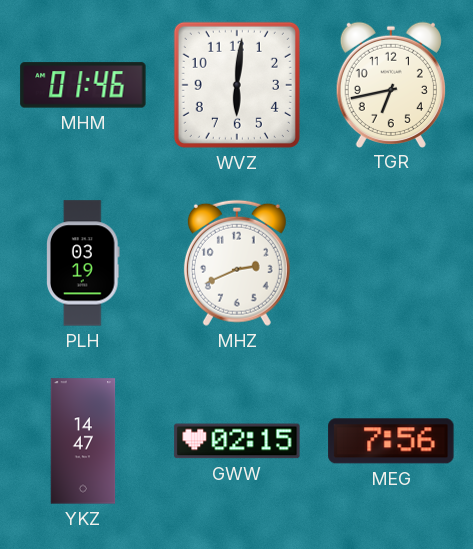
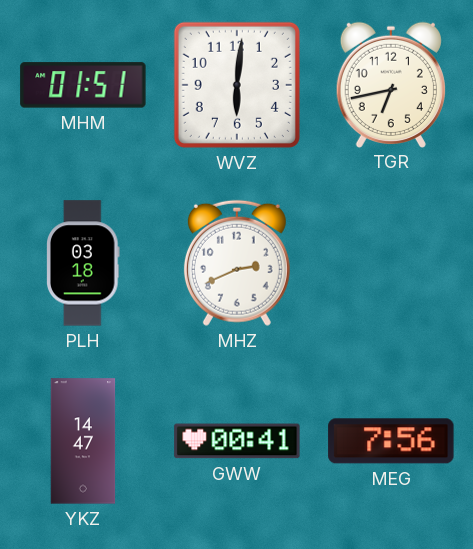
MHM: 01:46 -> 01:51
PLH: 03:19 -> 03:18
GWW: 02:15 -> 00:41
